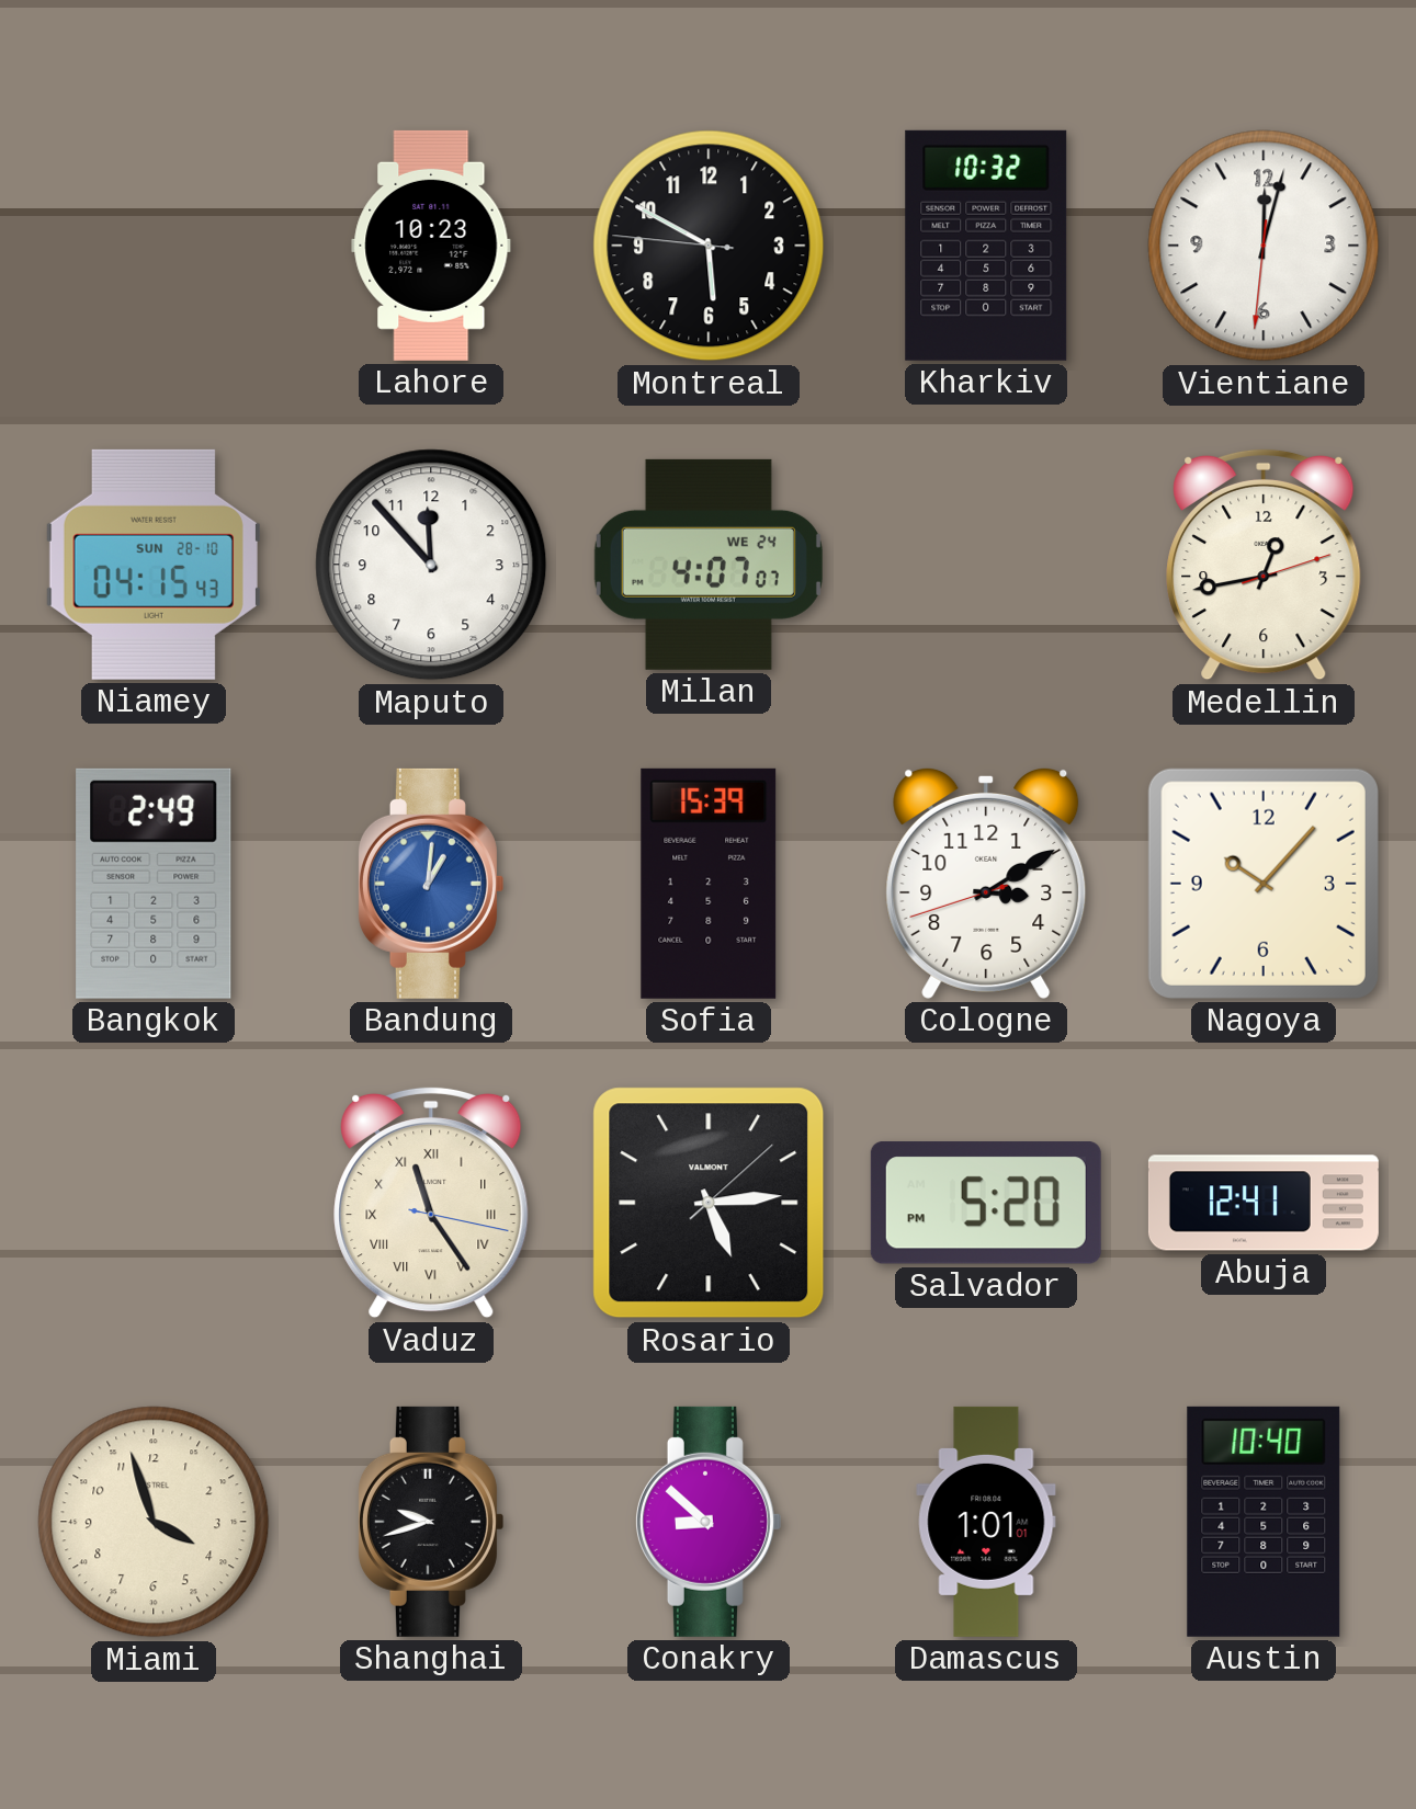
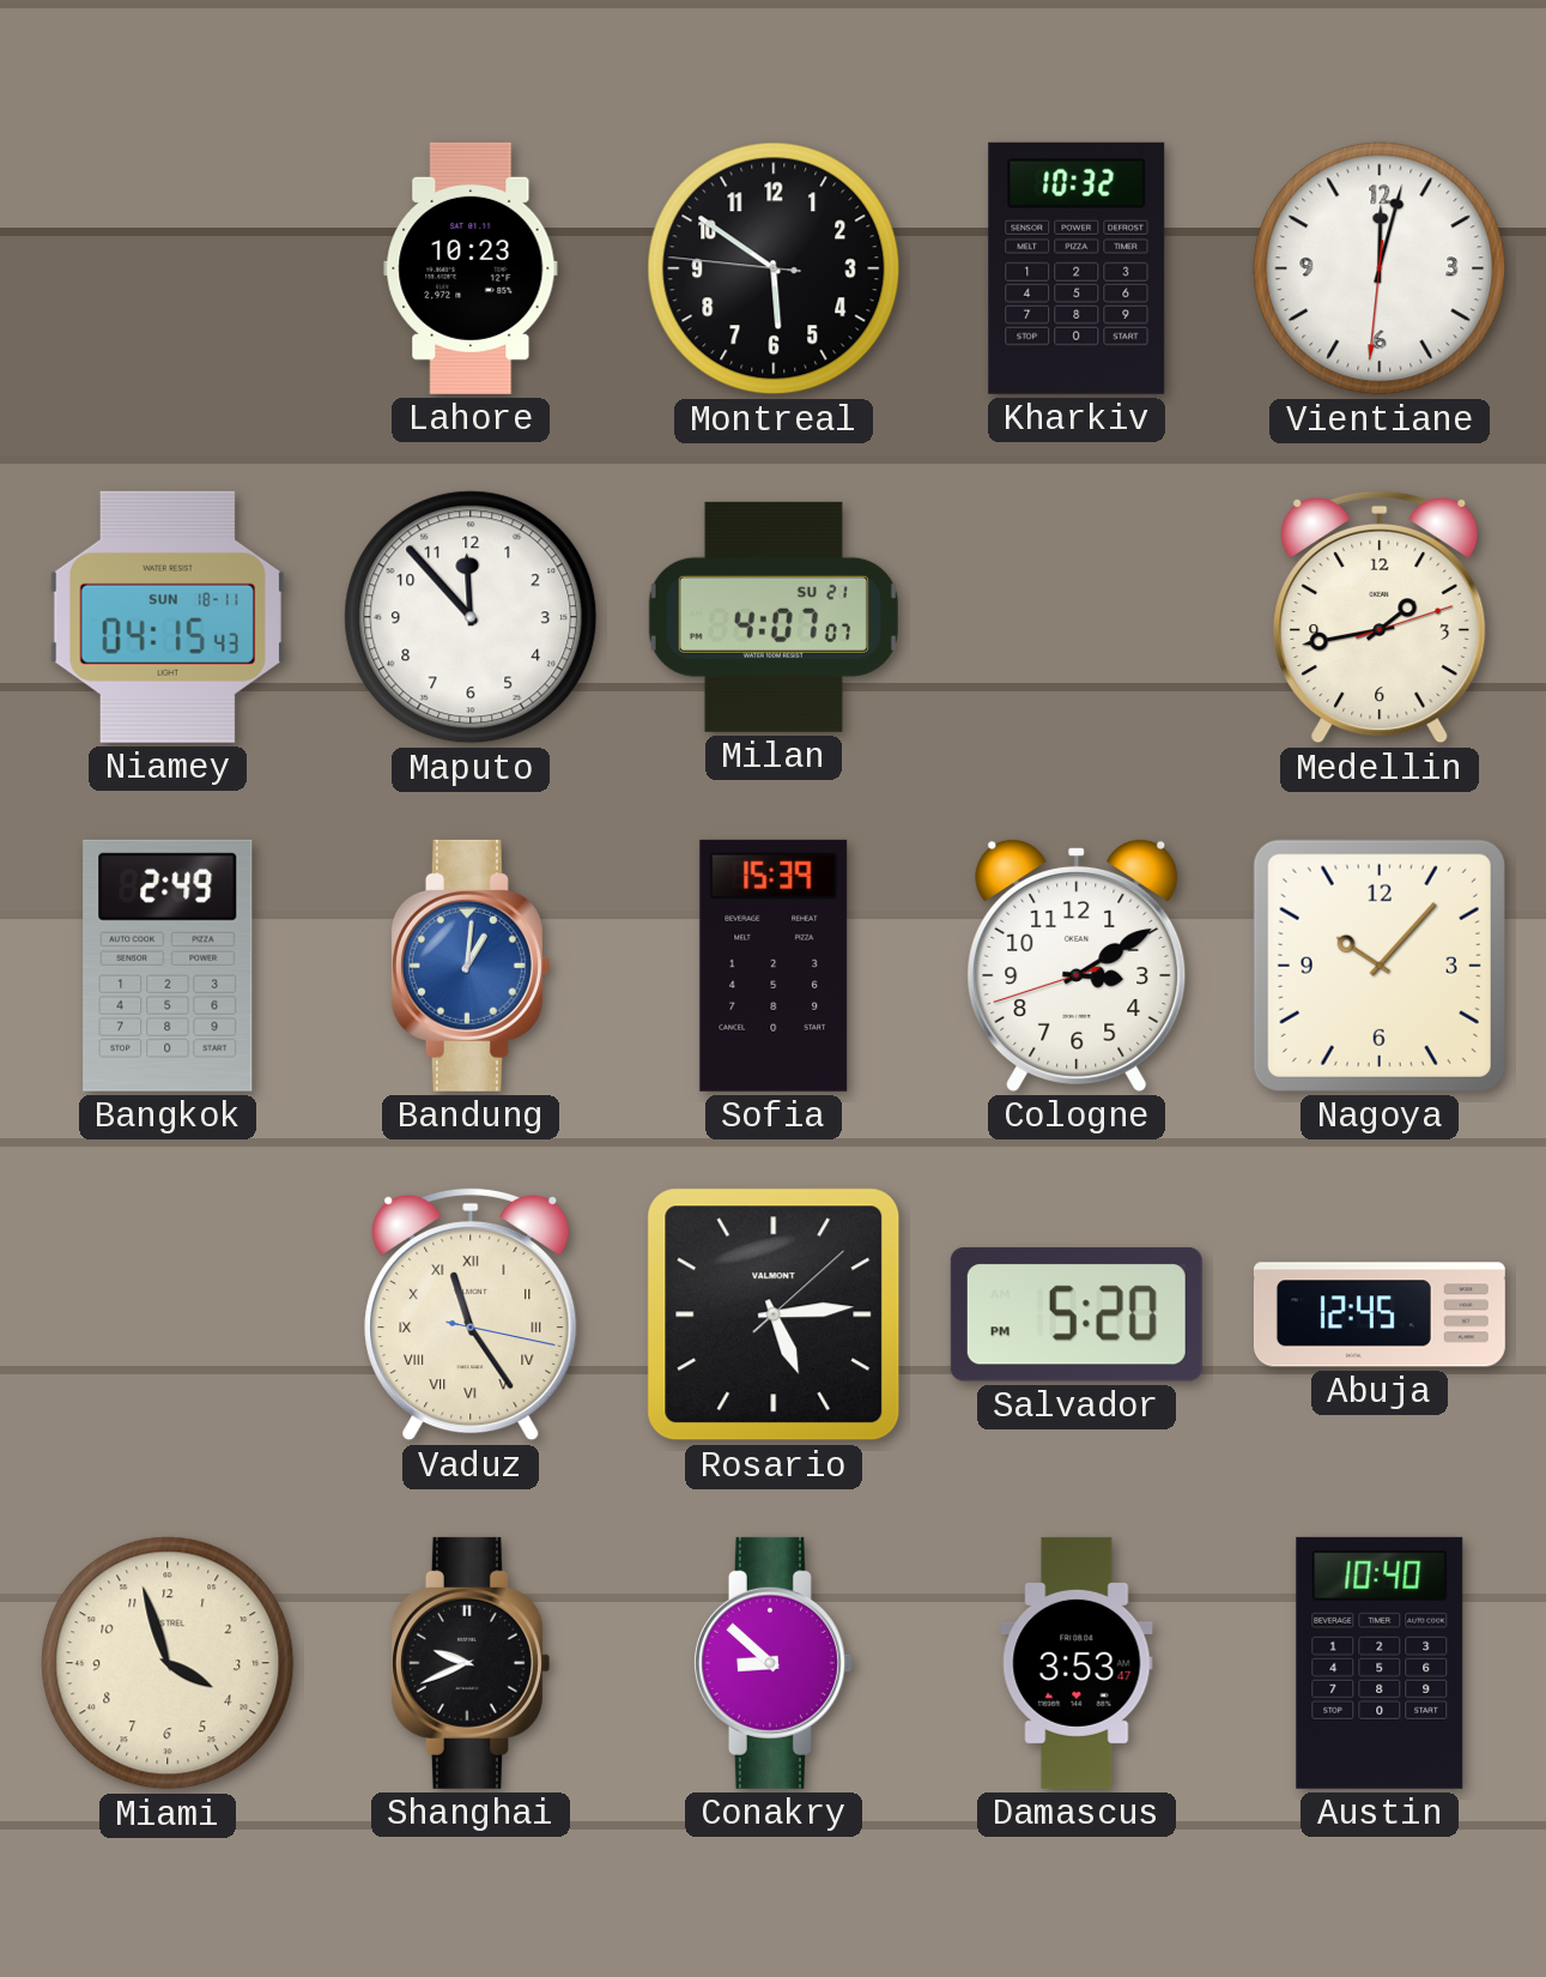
Montreal: 5:49 -> 5:50
Niamey date: SUN 28-10 -> SUN 18-11
Milan date: WE 24 -> SU 21
Medellin: 12:43 -> 1:43
Abuja: 12:41 -> 12:45
Shanghai: 9:42 -> 9:41
Damascus: 1:01 -> 3:53
